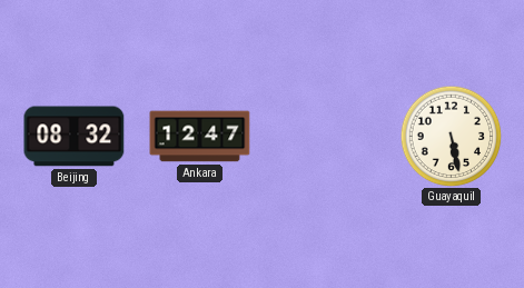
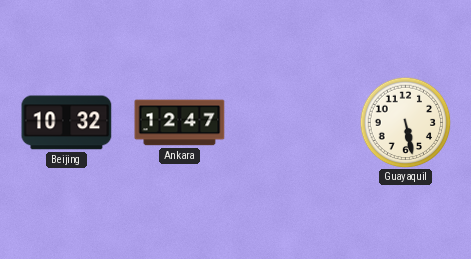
Beijing: 08:32 -> 10:32
